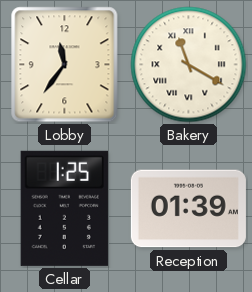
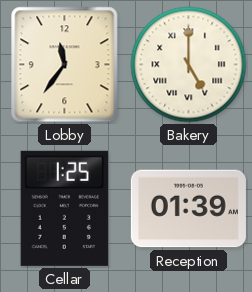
Bakery: 11:20 -> 5:00
